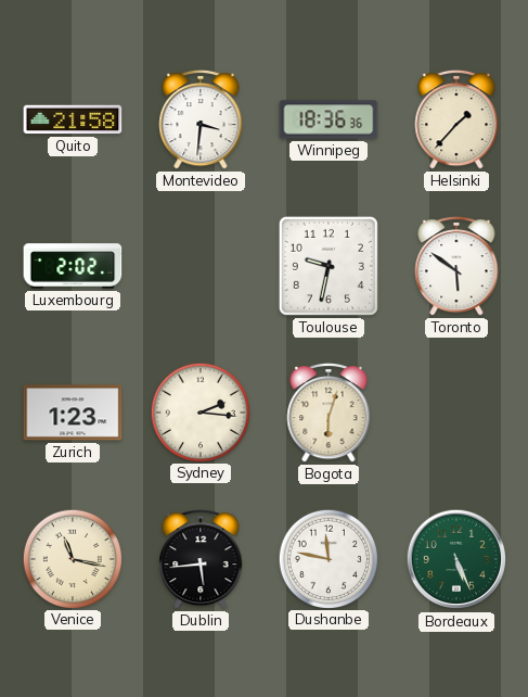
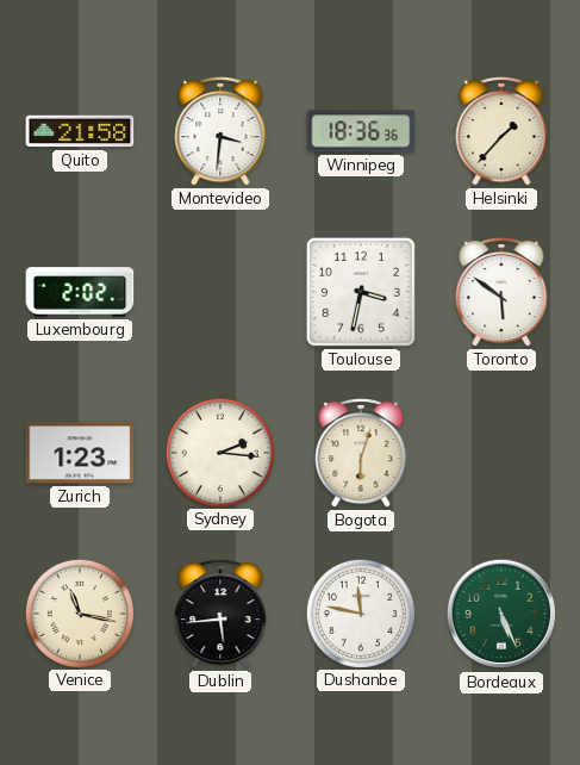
Toulouse: 9:32 -> 3:32
